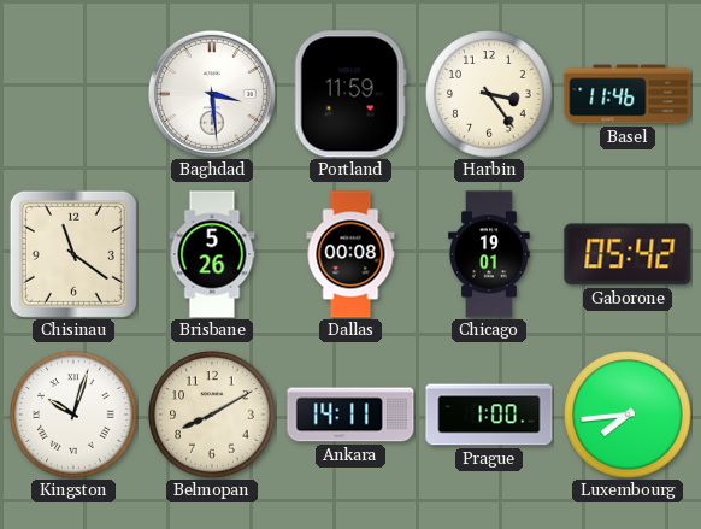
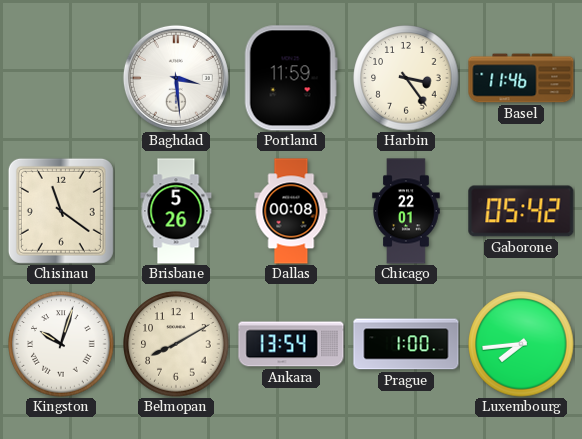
Chicago: 19:01 -> 22:01
Ankara: 14:11 -> 13:54
